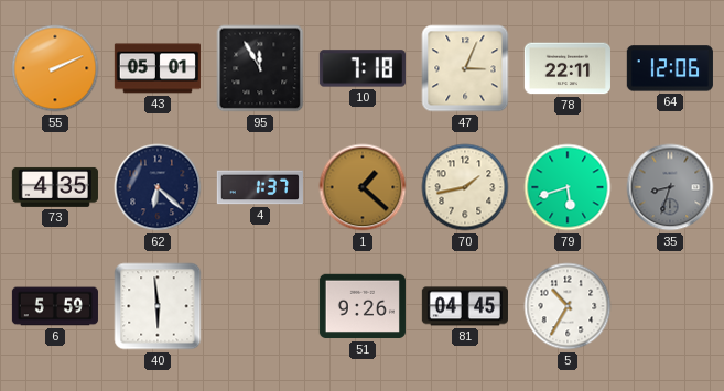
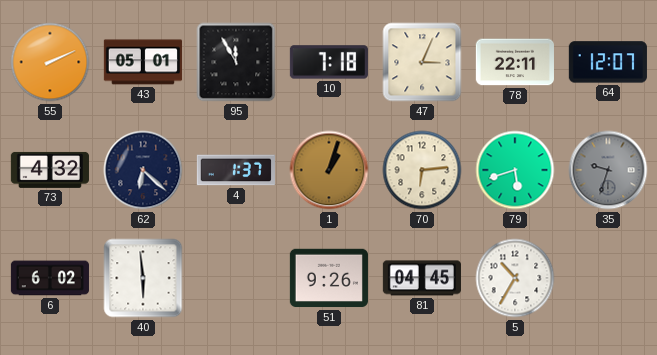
64: 12:06 -> 12:07
73: 4:35 -> 4:32
1: 1:22 -> 1:03
70: 1:43 -> 6:14
35: 8:33 -> 9:33
6: 5:59 -> 6:02
